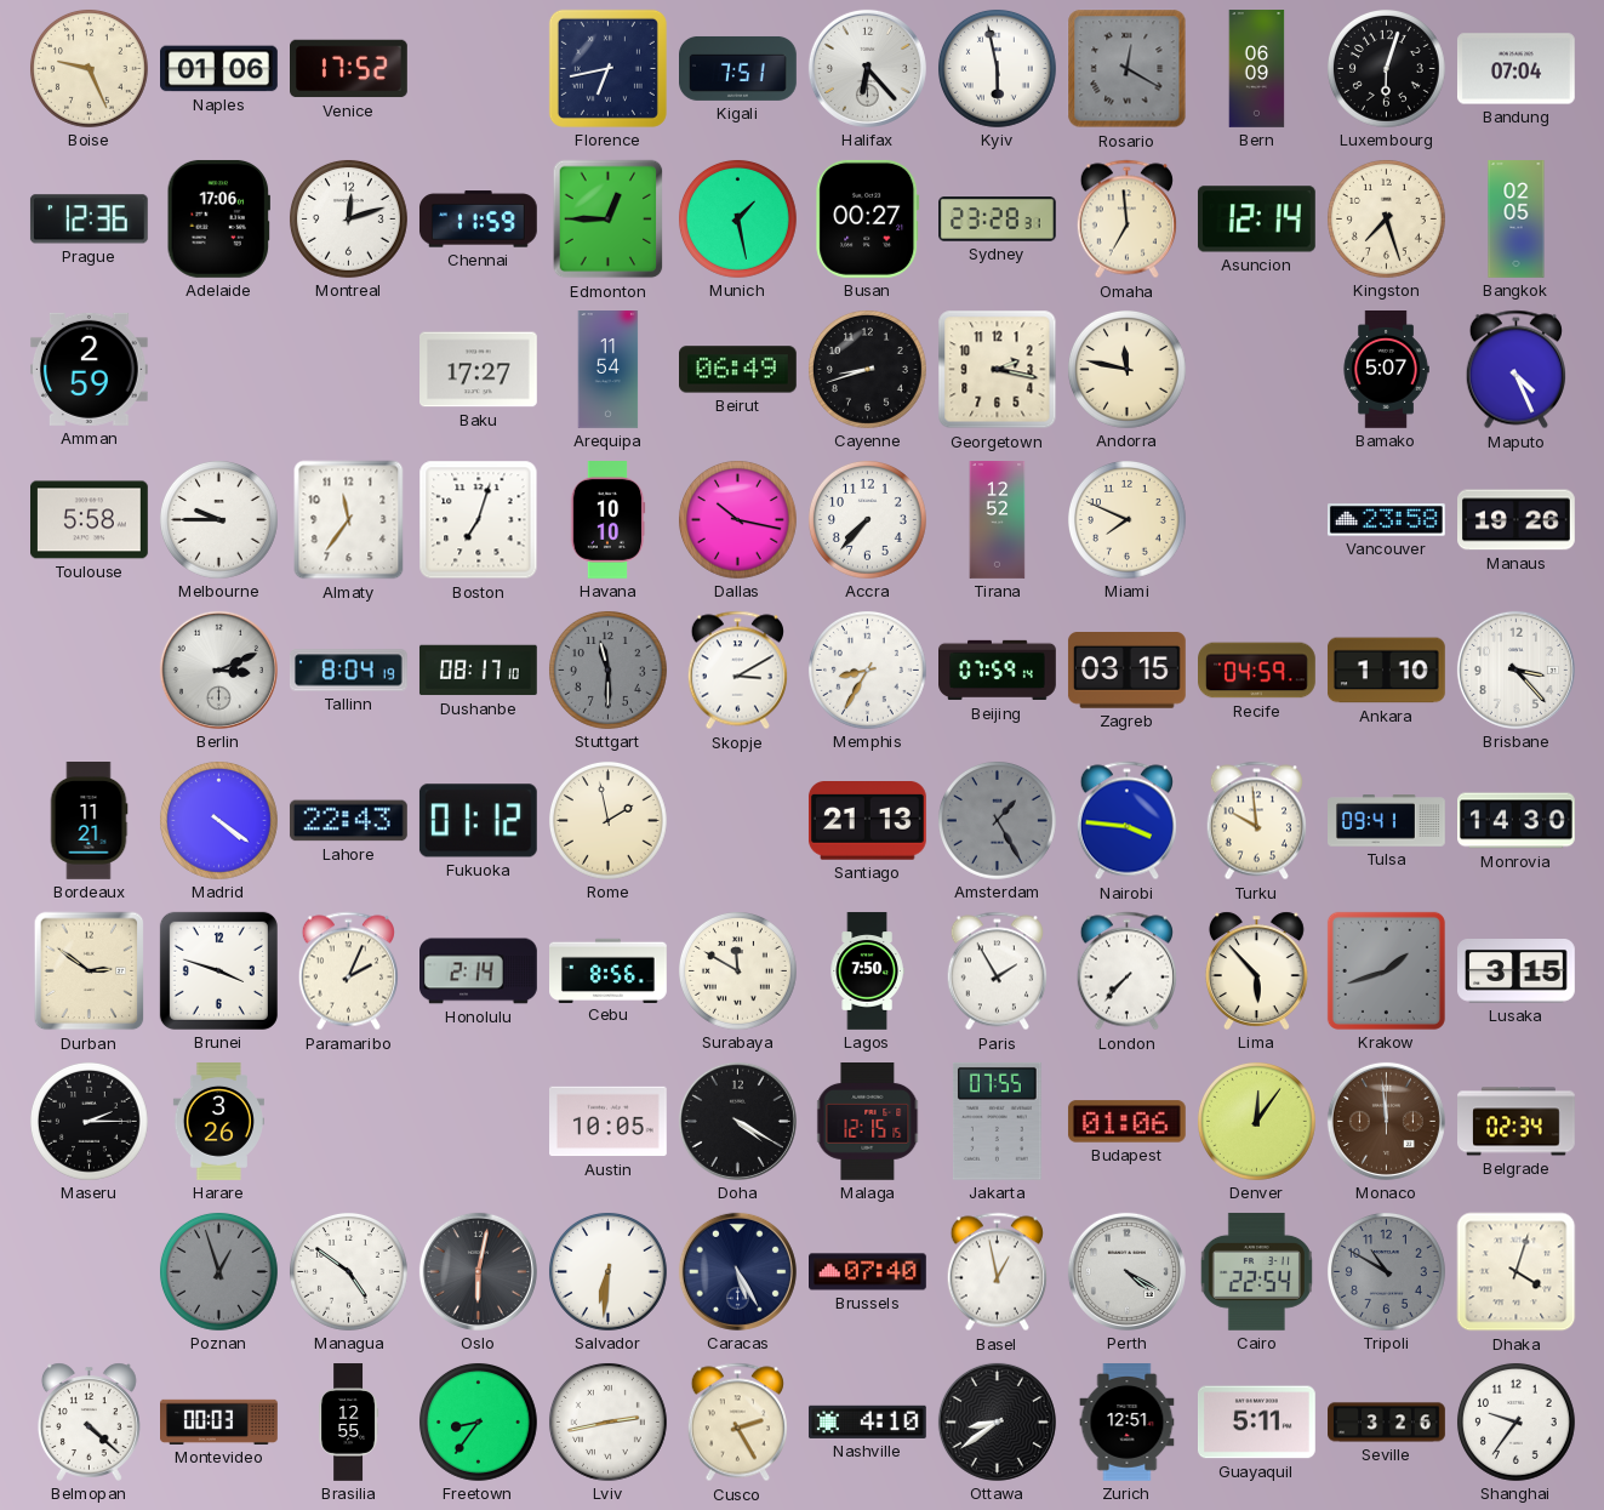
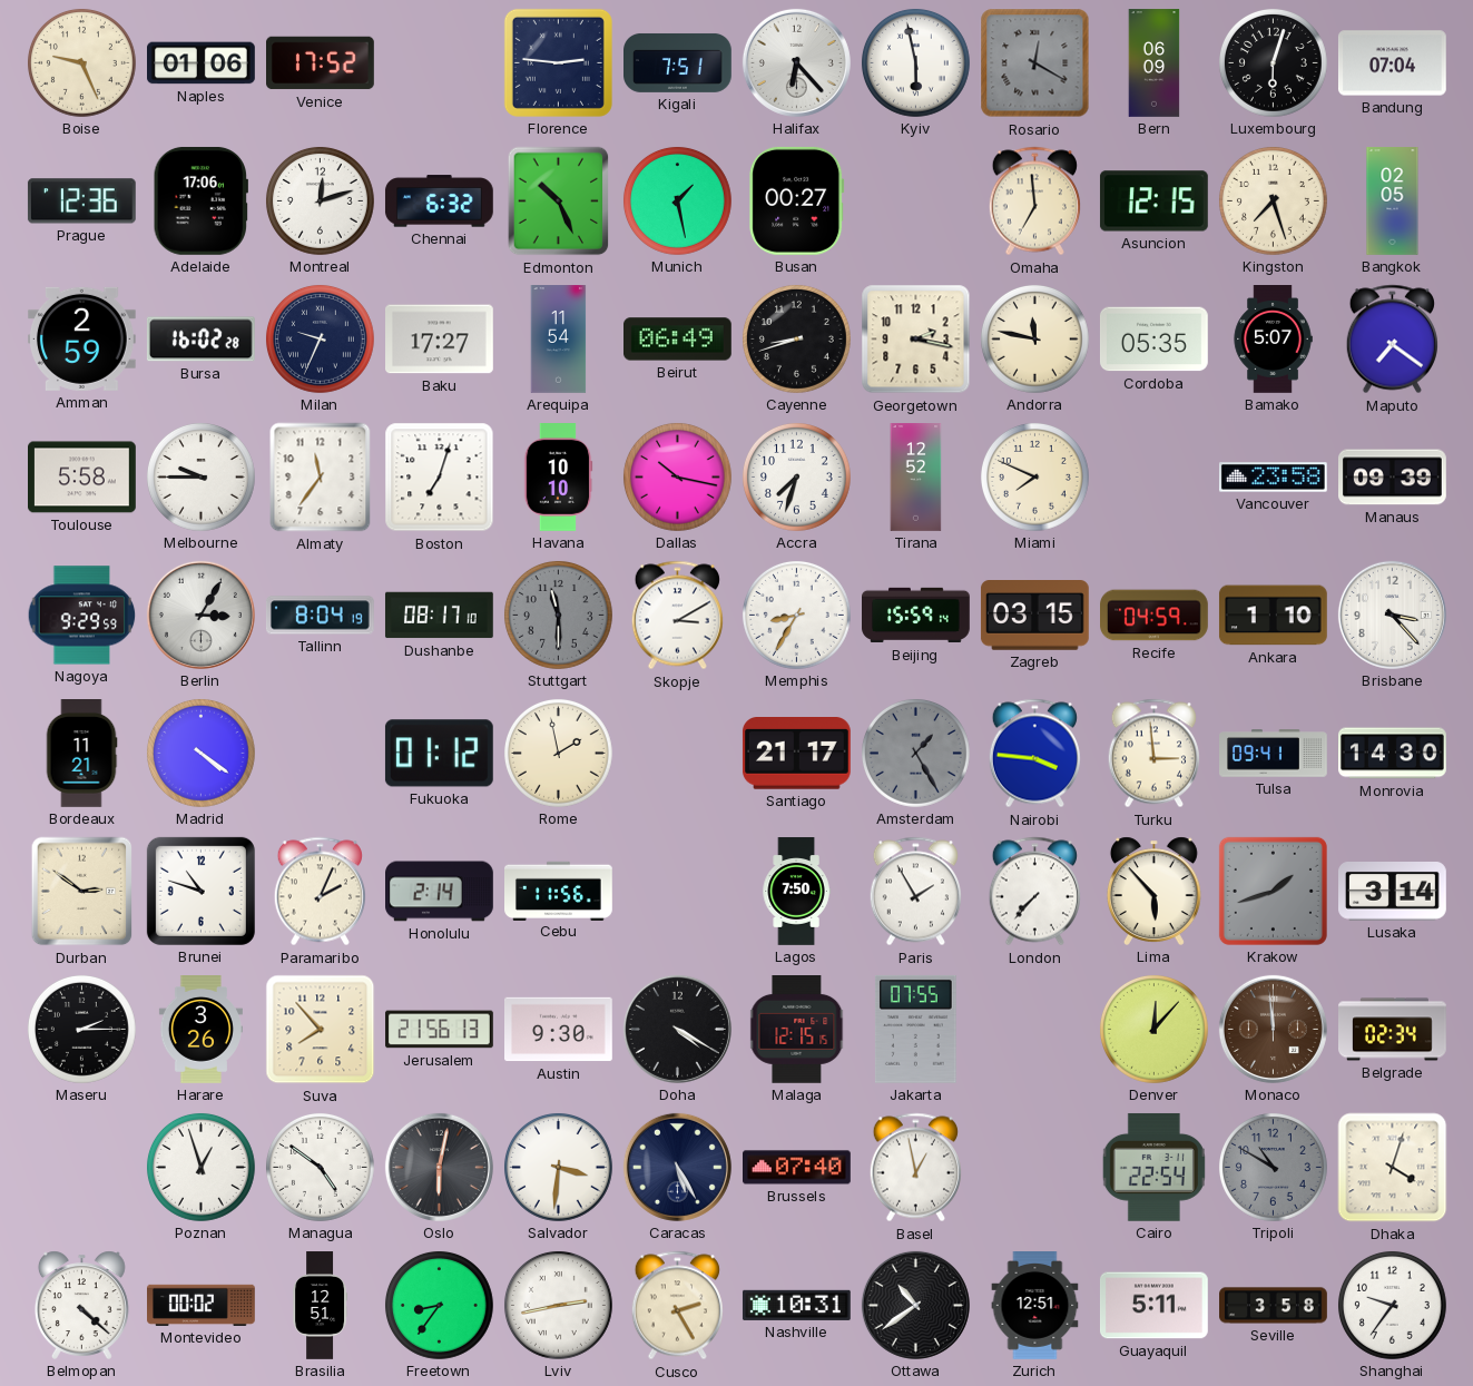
Florence: 6:43 -> 2:46
Chennai: 11:59 -> 6:32
Edmonton: 12:45 -> 10:26
Sydney: 23:28 -> none
Asuncion: 12:14 -> 12:15
Bursa: none -> 16:02
Milan: none -> 9:34
Cordoba: none -> 05:35
Maputo: 4:26 -> 7:21
Accra: 7:37 -> 7:33
Manaus: 19:26 -> 09:39
Nagoya: none -> 9:29
Berlin: 3:11 -> 3:05
Beijing: 07:59 -> 15:59
Lahore: 22:43 -> none
Santiago: 21:13 -> 21:17
Turku: 9:59 -> 2:59
Brunei: 3:48 -> 10:48
Cebu: 8:56 -> 11:56
Surabaya: 11:50 -> none
Lusaka: 3:15 -> 3:14
Suva: none -> 7:53
Jerusalem: none -> 21:56
Austin: 10:05 -> 9:30
Budapest: 01:06 -> none
Denver: 12:06 -> 12:07
Poznan dial: grey -> white
Salvador: 6:31 -> 3:31
Perth: 4:20 -> none
Montevideo: 00:03 -> 00:02
Brasilia: 12:55 -> 12:51
Nashville: 4:10 -> 10:31
Ottawa: 8:39 -> 10:39
Seville: 3:26 -> 3:58
